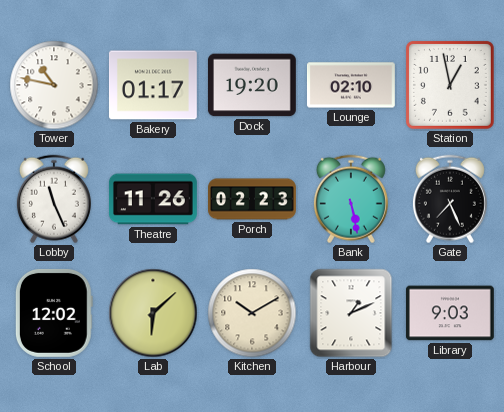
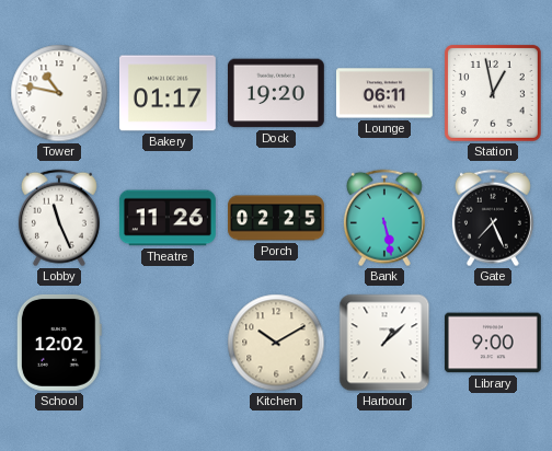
Lounge: 02:10 -> 06:11
Porch: 02:23 -> 02:25
Lab: 6:08 -> none
Harbour: 1:11 -> 1:08
Library: 9:03 -> 9:00
